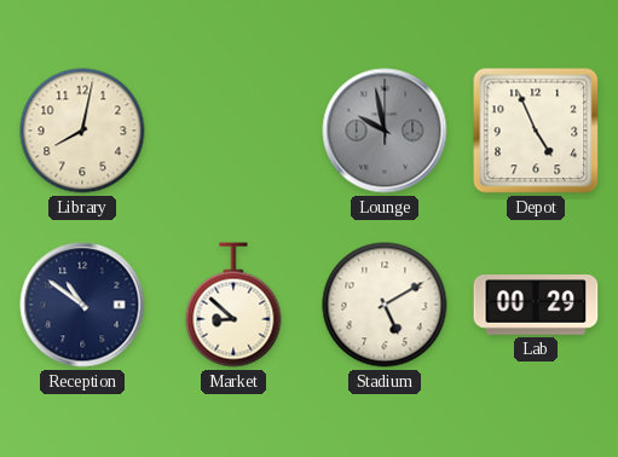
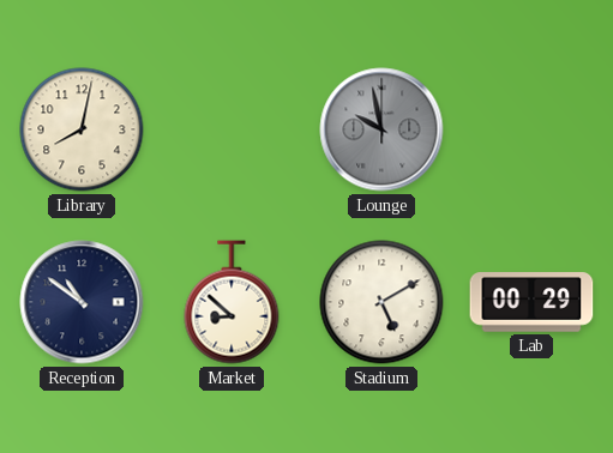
Depot: 4:56 -> none
